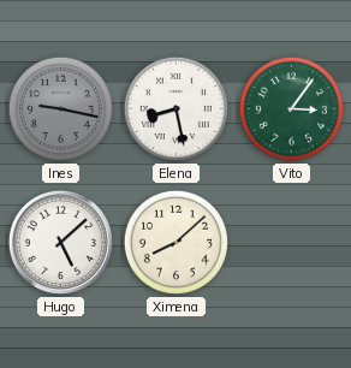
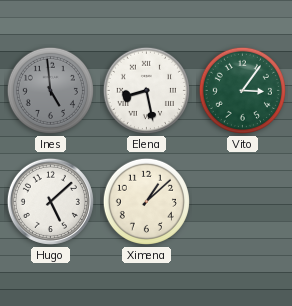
Ines: 9:17 -> 4:59
Ximena: 8:08 -> 1:08
